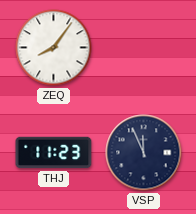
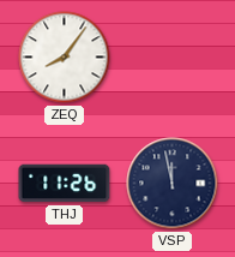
THJ: 11:23 -> 11:26
VSP: 11:56 -> 11:58
